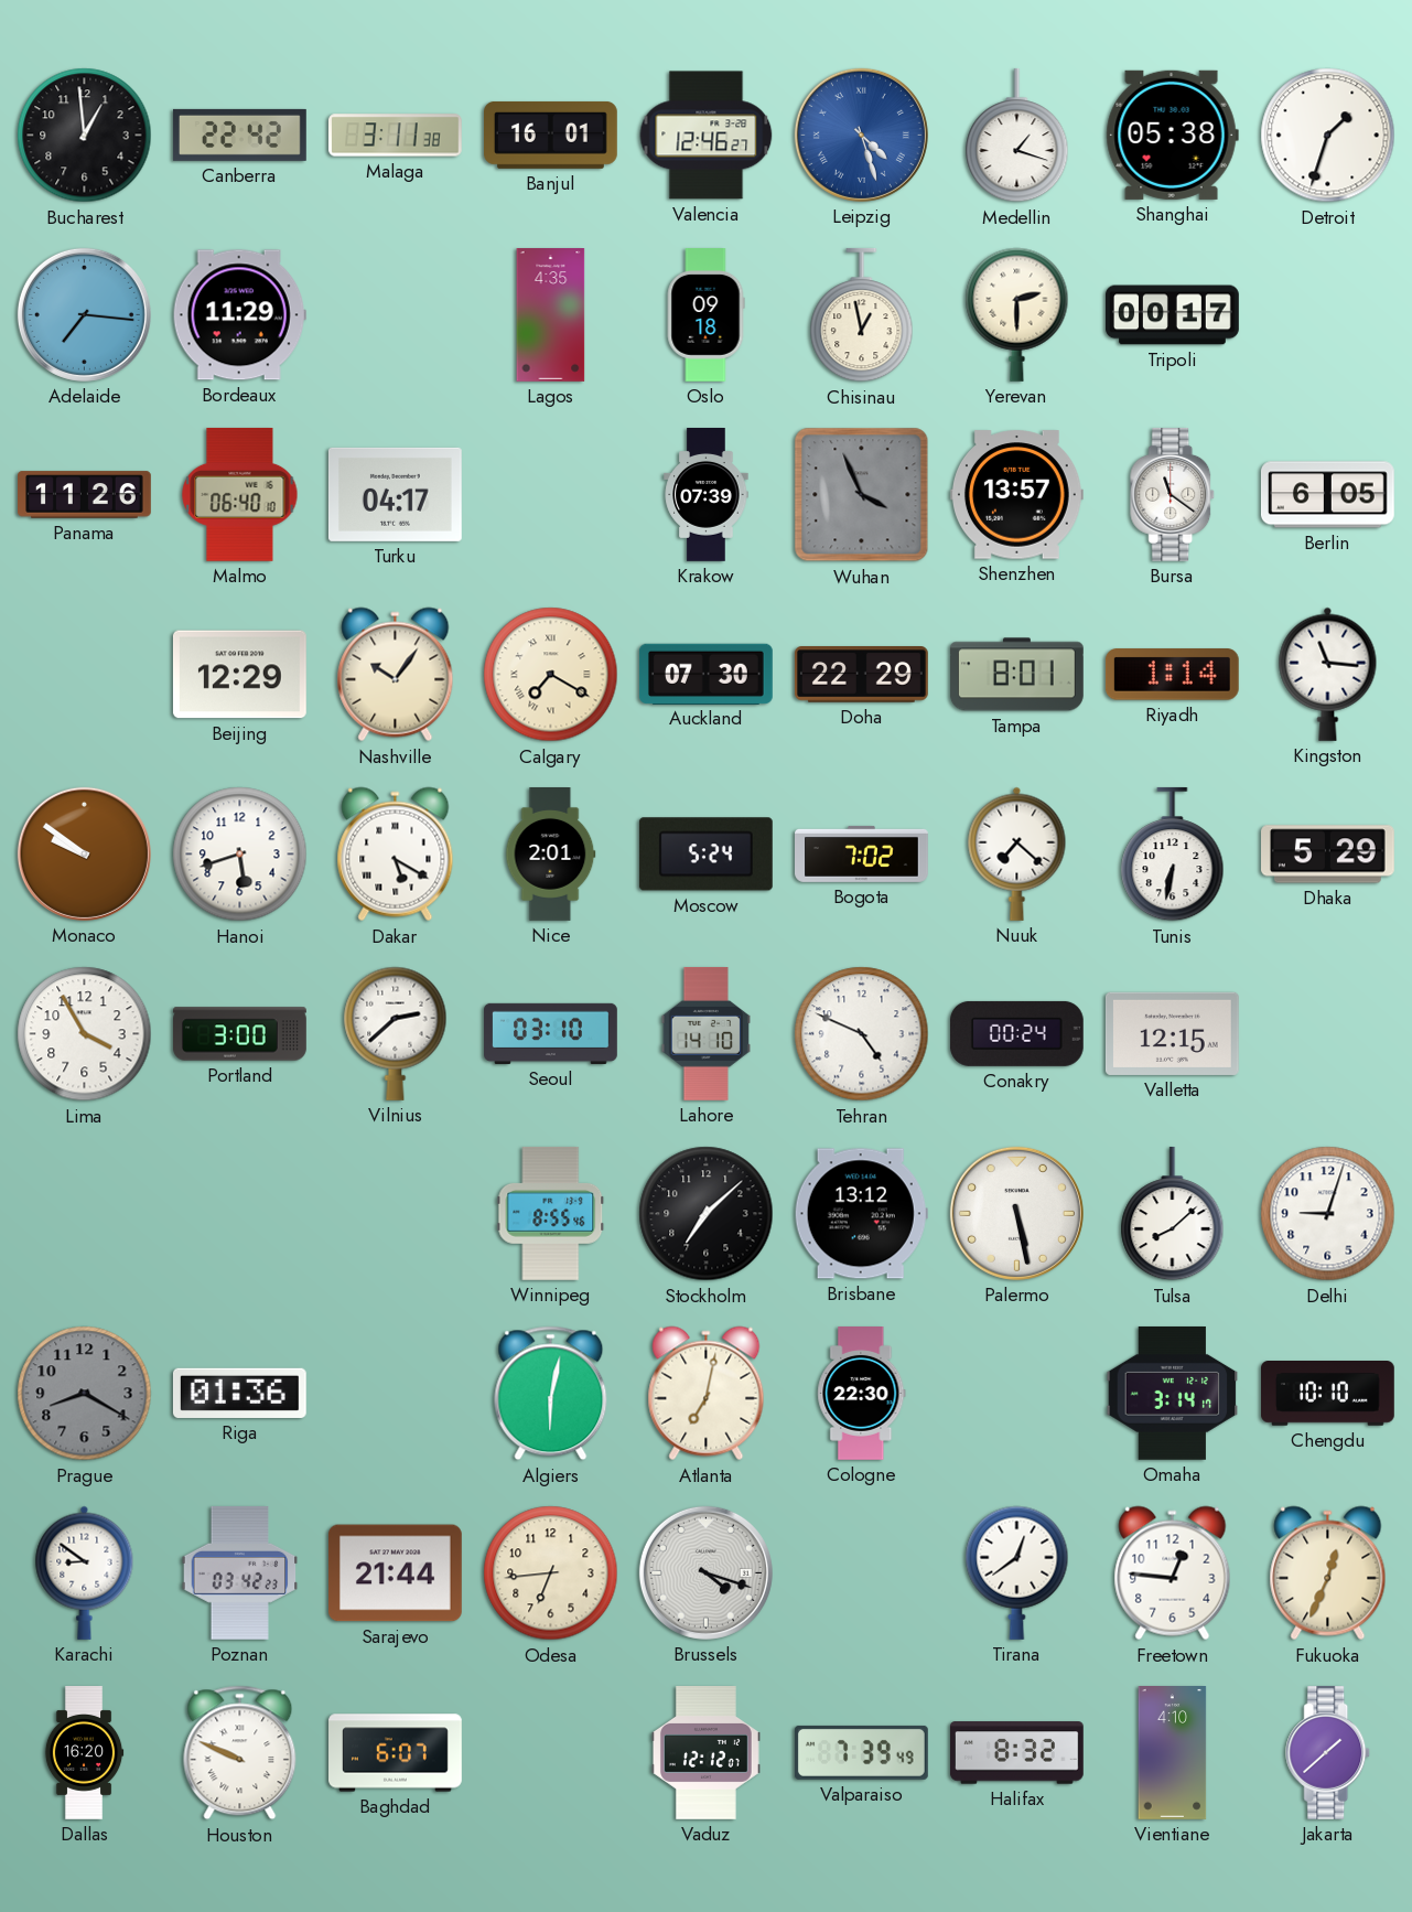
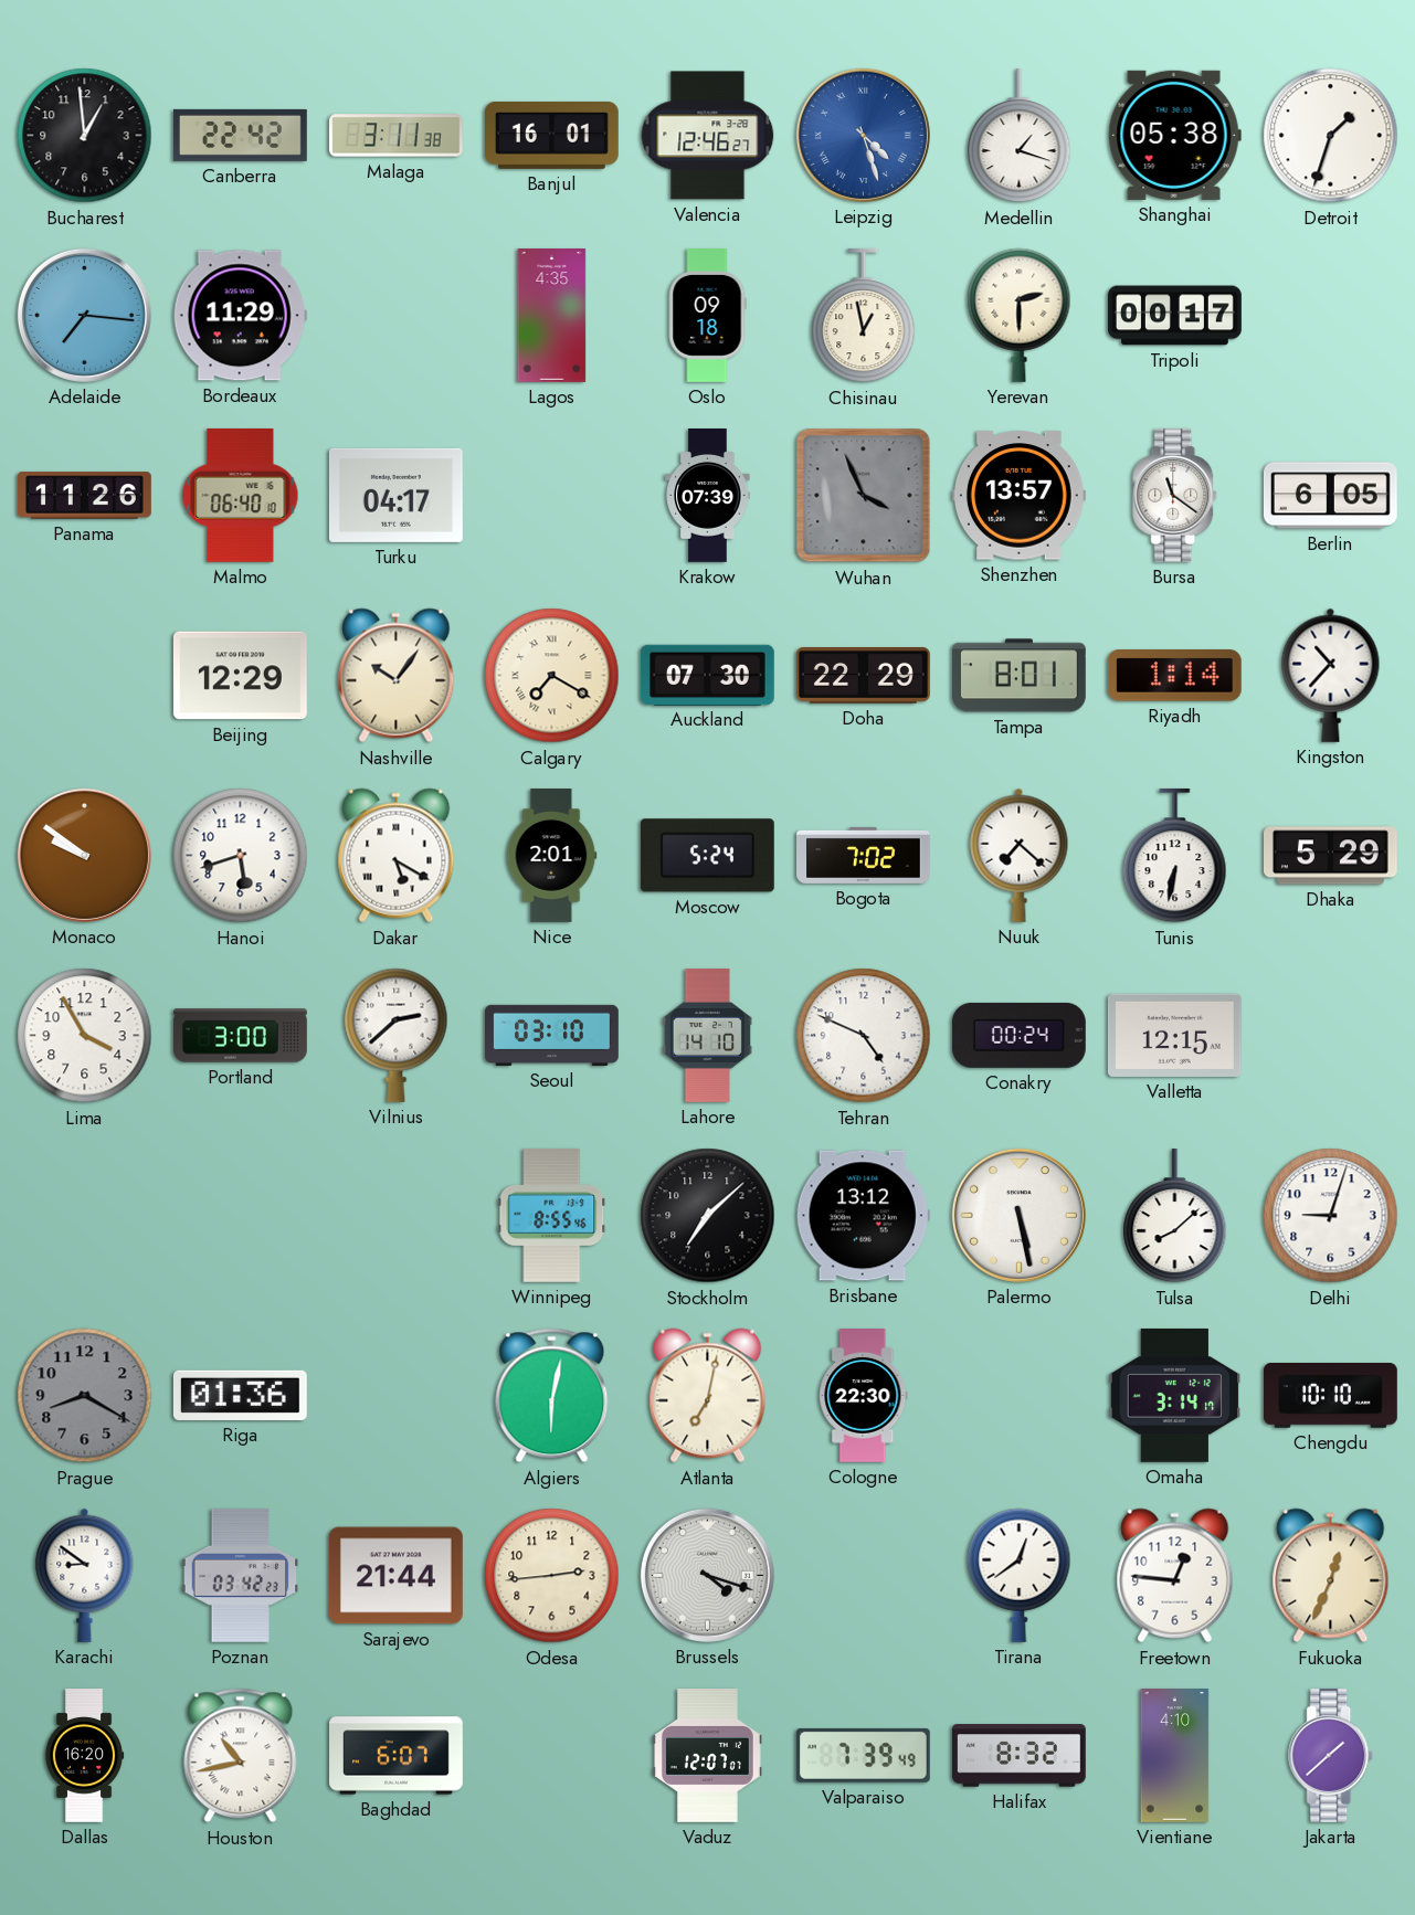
Kingston: 11:16 -> 10:37
Odesa: 6:44 -> 2:44
Houston: 9:49 -> 10:43
Vaduz: 12:12 -> 12:07
